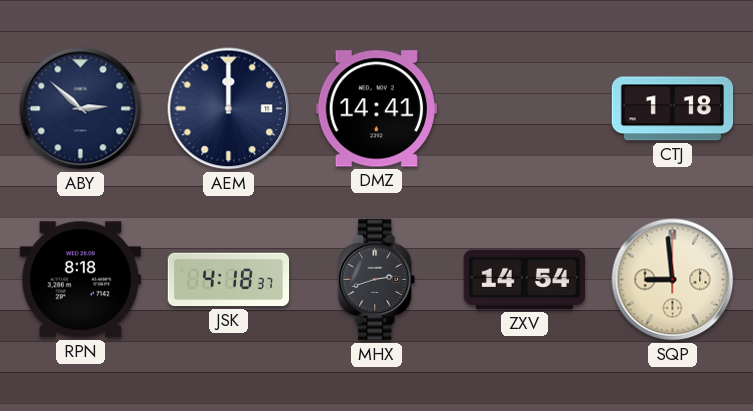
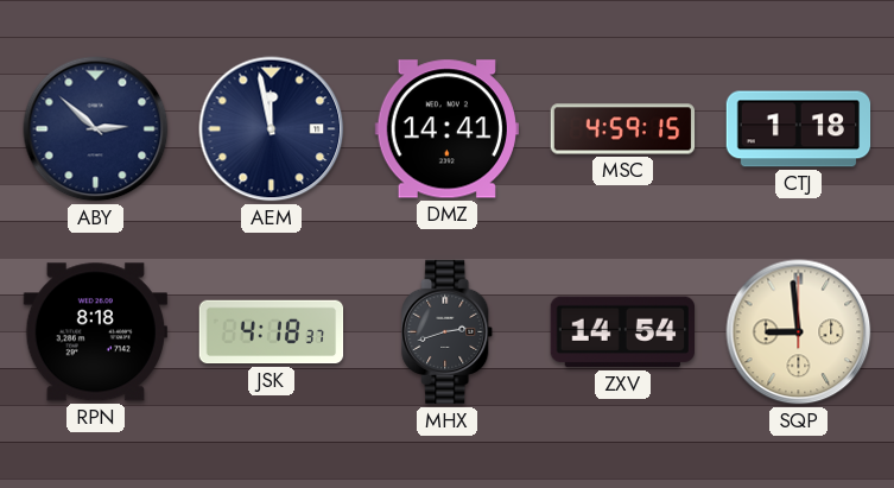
AEM: 12:00 -> 11:58
MSC: none -> 4:59
